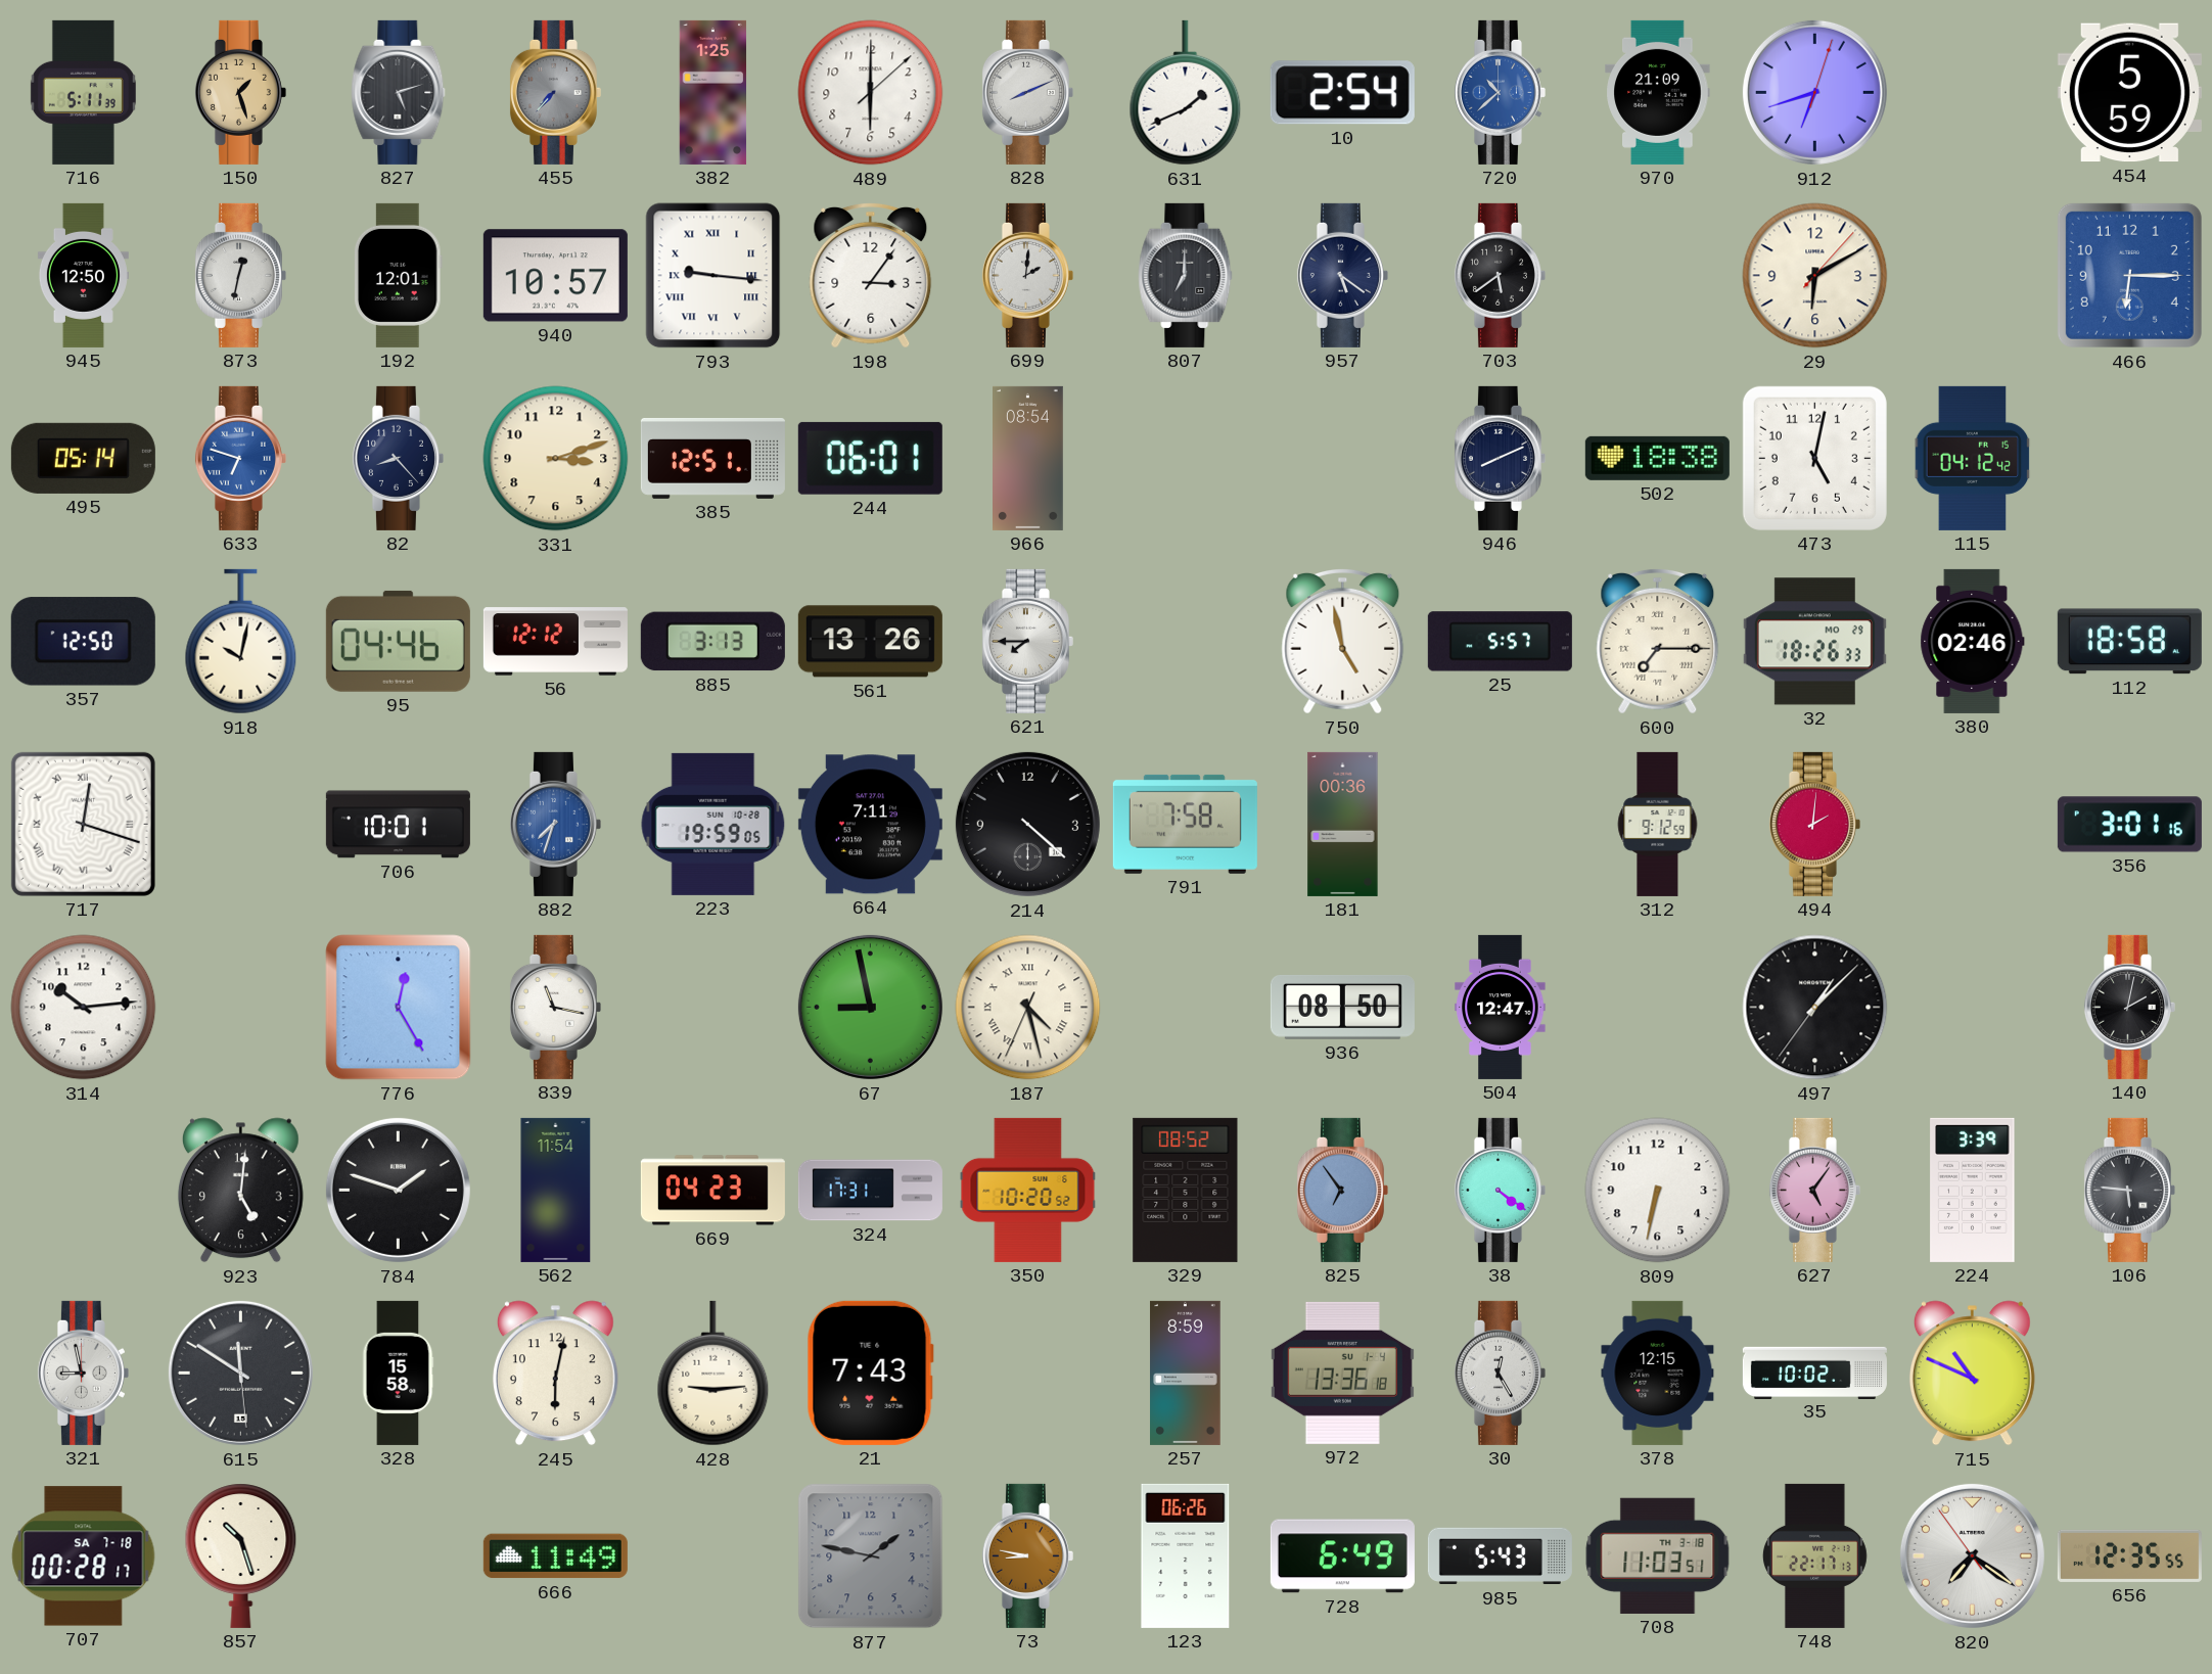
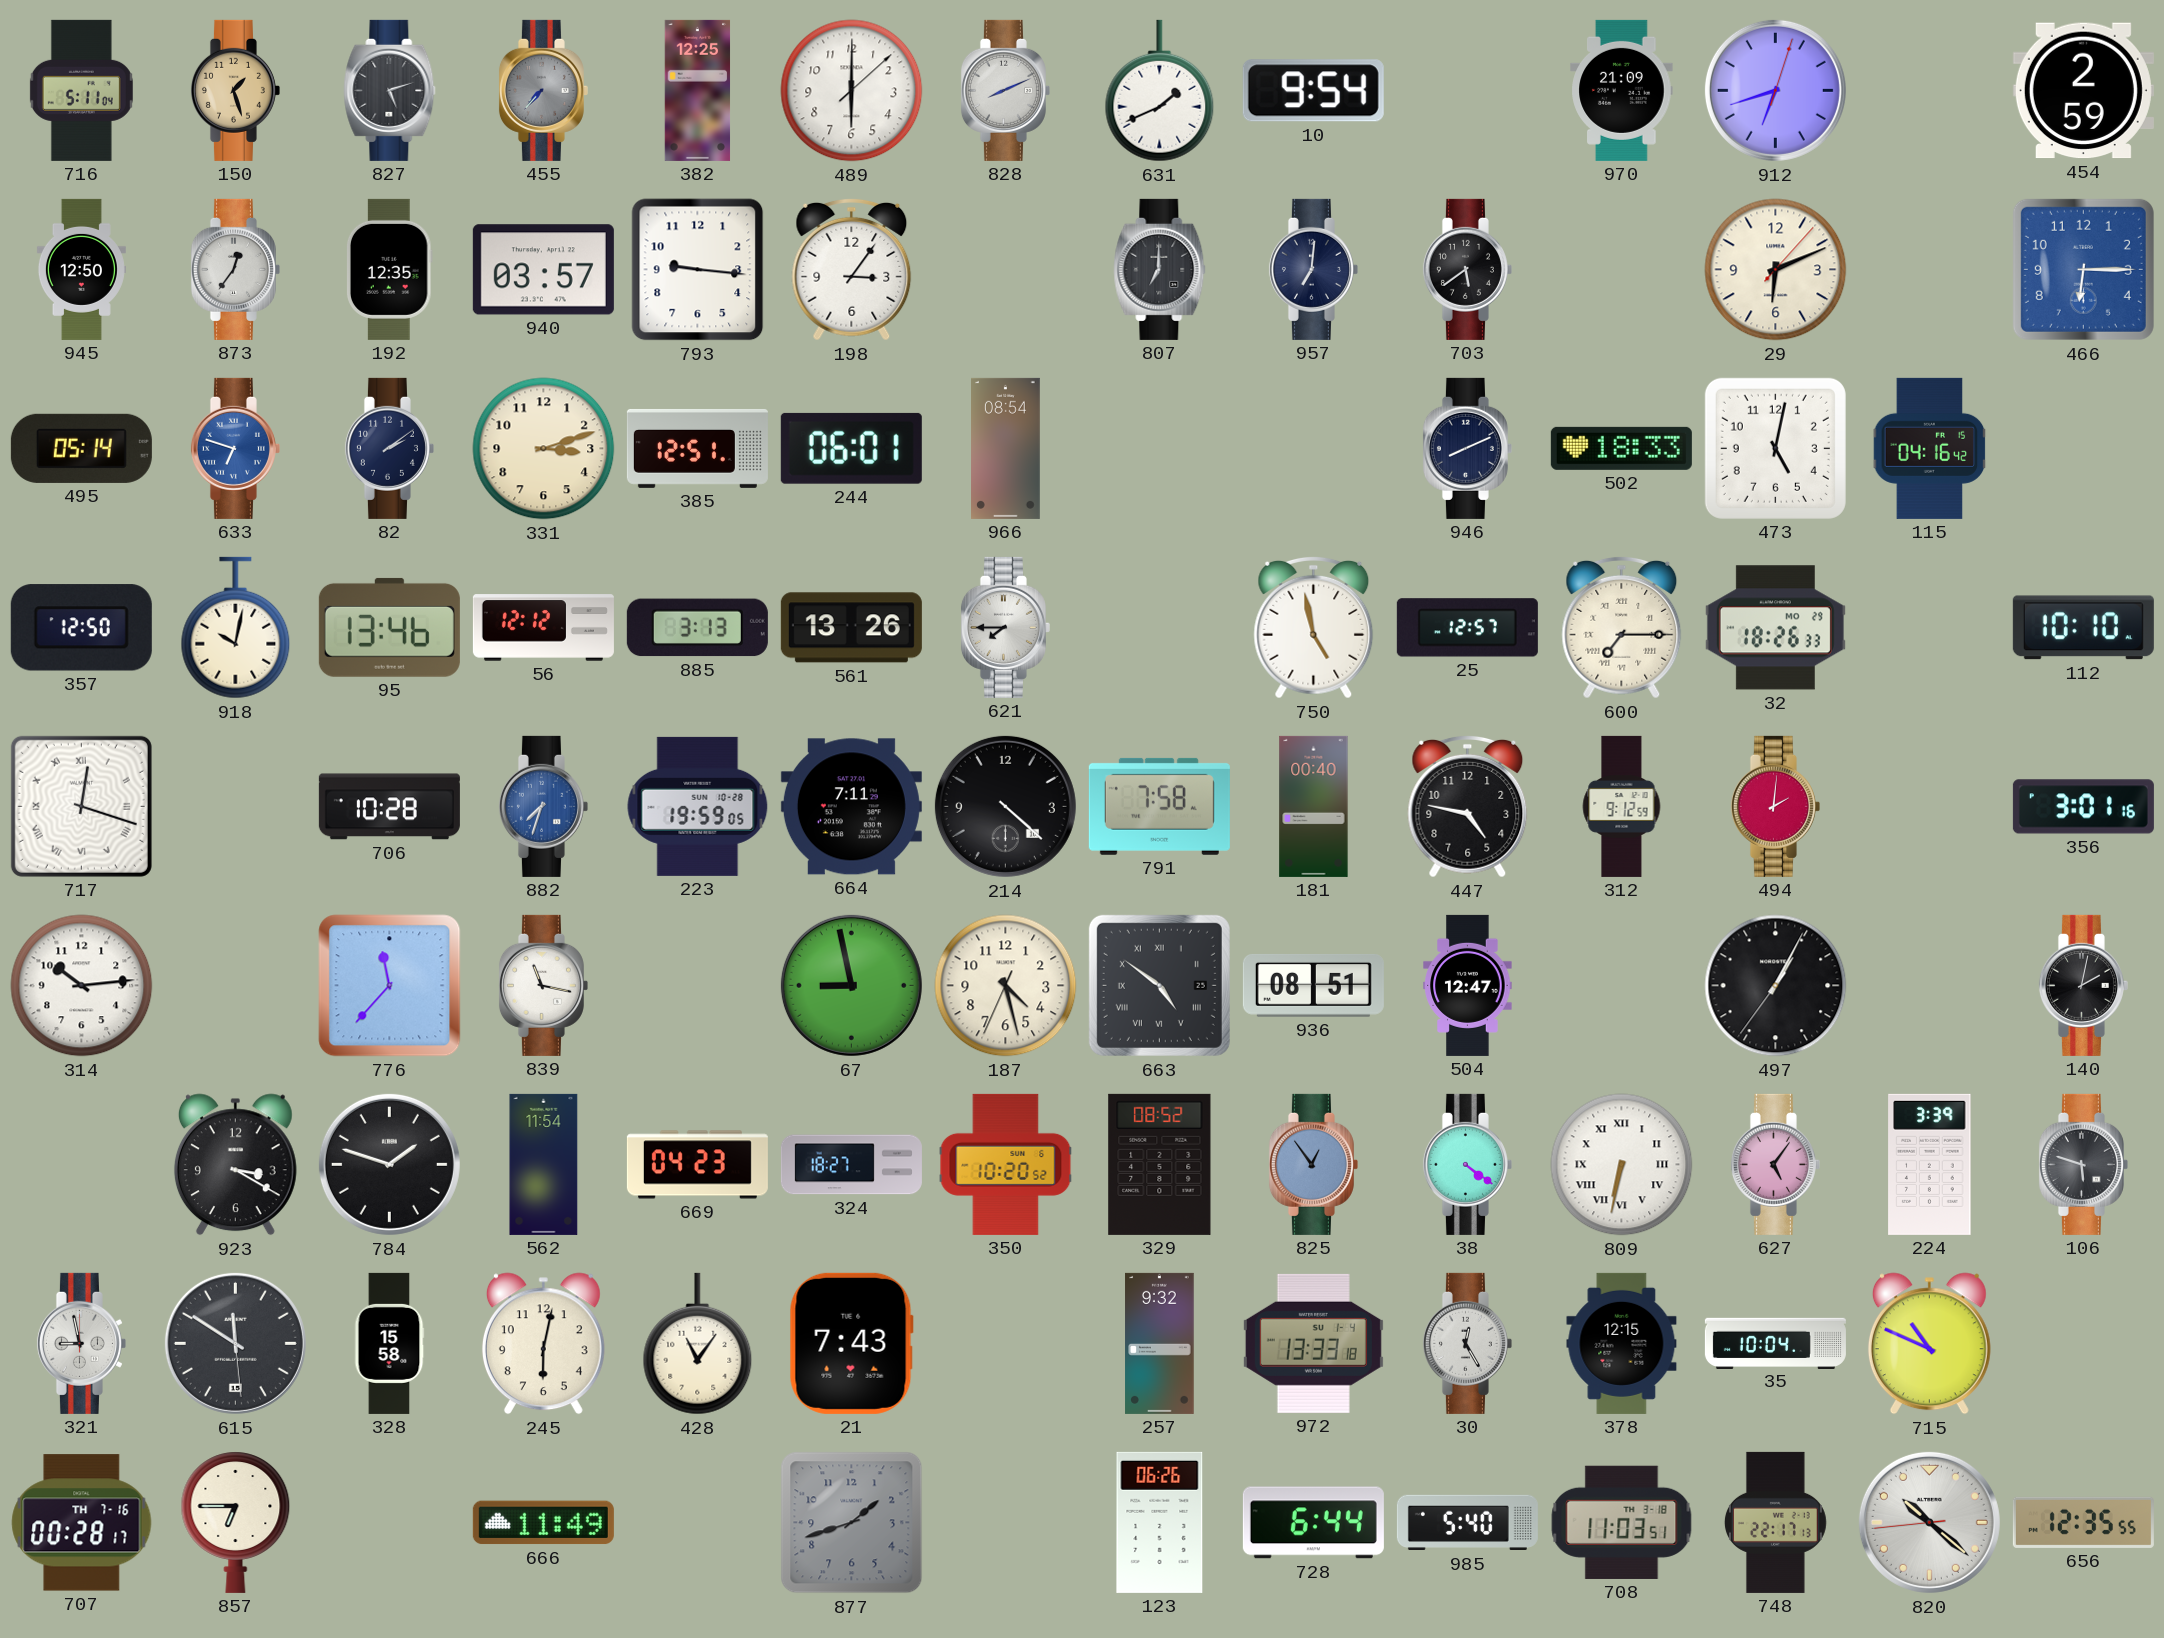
716: 5:11:39 -> 5:11:04
382: 1:25 -> 12:25
10: 2:54 -> 9:54
720: 10:38 -> none
454: 5:59 -> 2:59
873: 12:32 -> 12:36
192: 12:01 -> 12:35
940: 10:57 -> 03:57
793 numerals: Roman -> Arabic
699: 2:01 -> none
957: 5:21 -> 7:01
29: 6:10 -> 6:11
82: 8:23 -> 2:09
502: 18:38 -> 18:33
115: 04:12 -> 04:16
95: 04:46 -> 13:46
25: 5:57 -> 12:57
380: 02:46 -> none
112: 18:58 -> 10:10
706: 10:01 -> 10:28
181: 00:36 -> 00:40
447: none -> 4:47
776: 12:25 -> 11:37
187 numerals: Roman -> Arabic
663: none -> 4:51
936: 08:50 -> 08:51
497: 1:07 -> 1:04
923: 5:01 -> 3:20
324: 17:31 -> 18:27
825: 6:54 -> 12:54
809 numerals: Arabic -> Roman
106: 5:46 -> 5:48
428: 9:14 -> 11:06
257: 8:59 -> 9:32
972: 13:36 -> 13:33
35: 10:02 -> 10:04
707 date: SA 7-18 -> TH 7-16
857: 10:27 -> 6:45
877: 1:47 -> 1:42
73: 8:47 -> none
728: 6:49 -> 6:44
985: 5:43 -> 5:40
820: 7:20 -> 10:21
